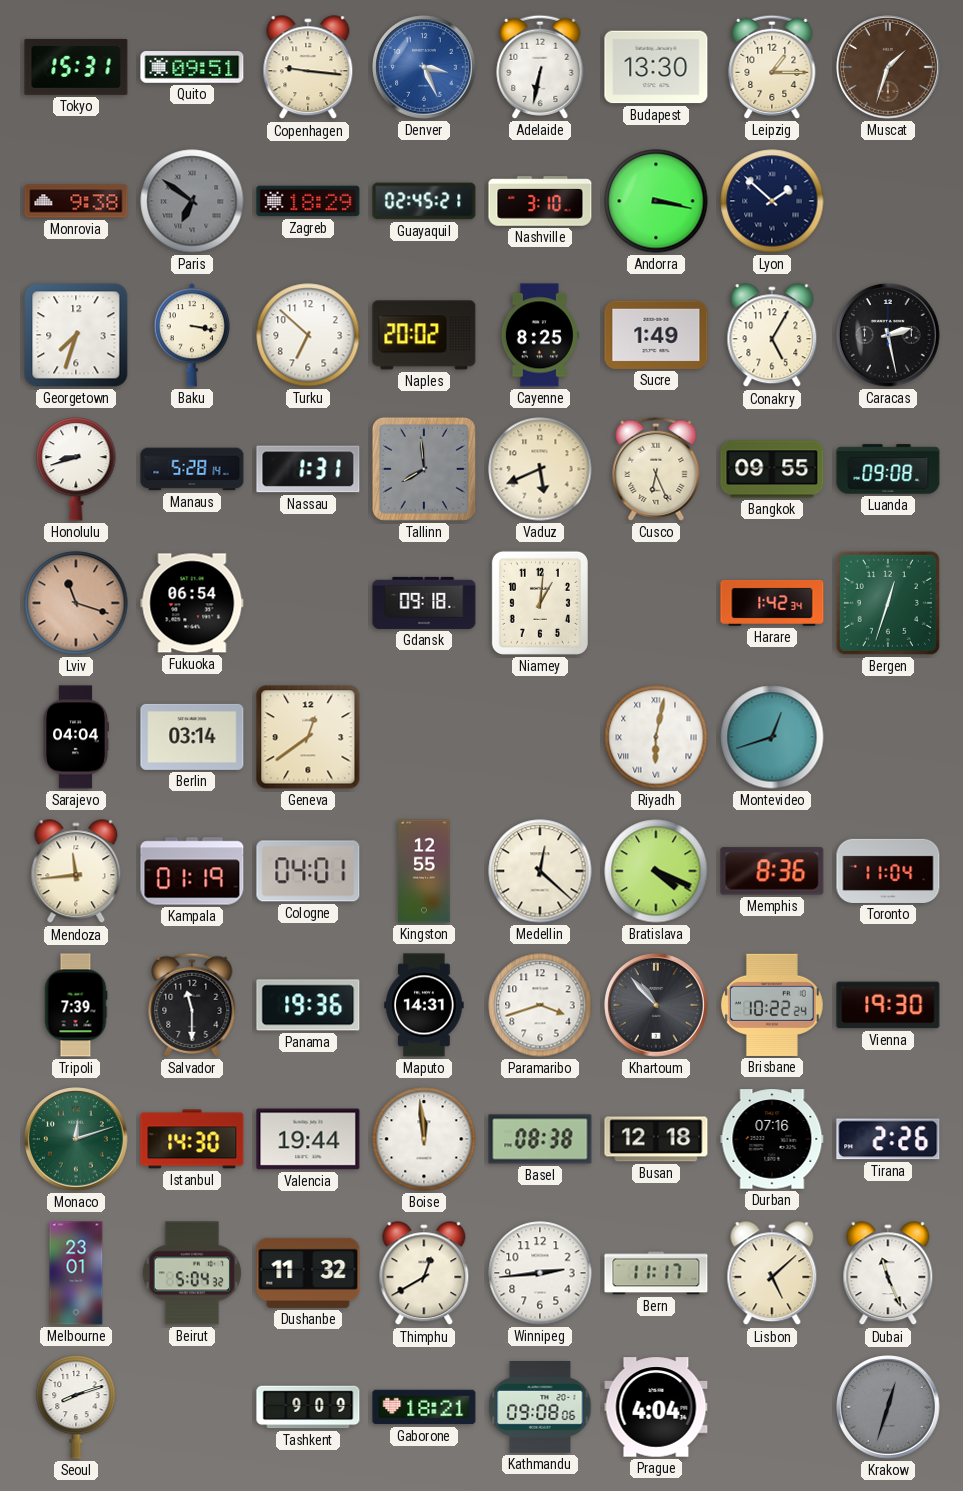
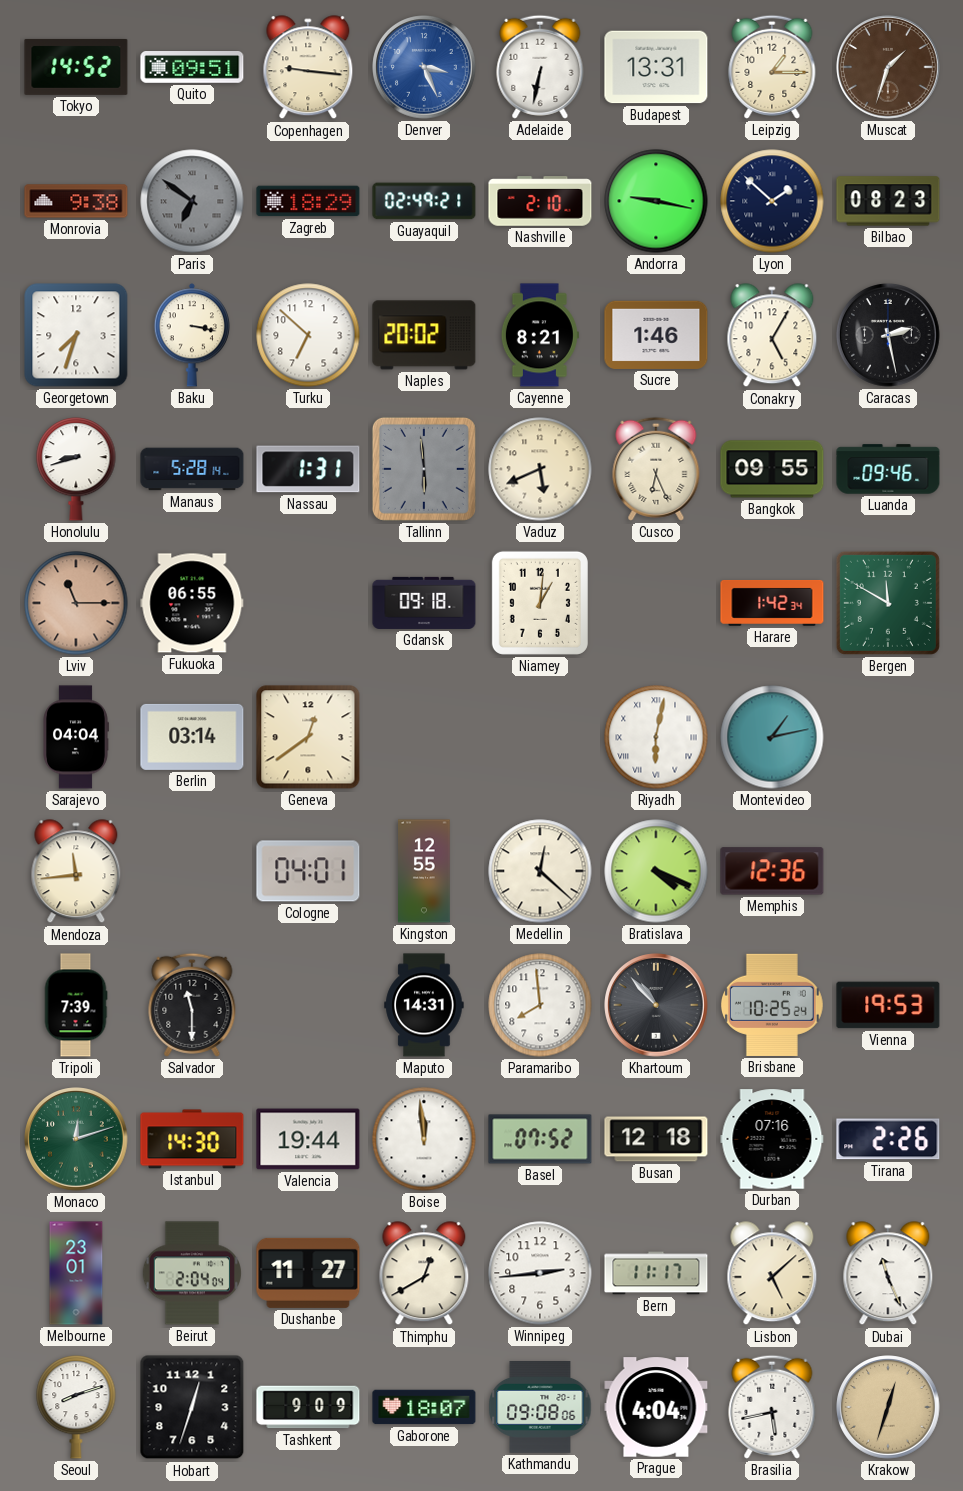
Tokyo: 15:31 -> 14:52
Budapest: 13:30 -> 13:31
Guayaquil: 02:45 -> 02:49
Nashville: 3:10 -> 2:10
Andorra: 3:17 -> 9:17
Bilbao: none -> 08:23
Cayenne: 8:25 -> 8:21
Sucre: 1:49 -> 1:46
Tallinn: 7:59 -> 5:59
Luanda: 09:08 -> 09:46
Lviv: 11:18 -> 11:15
Fukuoka: 06:54 -> 06:55
Bergen: 12:33 -> 11:50
Montevideo: 12:42 -> 1:13
Kampala: 01:19 -> none
Memphis: 8:36 -> 12:36
Toronto: 11:04 -> none
Panama: 19:36 -> none
Paramaribo: 3:42 -> 7:59
Brisbane: 10:22 -> 10:25
Vienna: 19:30 -> 19:53
Basel: 08:38 -> 07:52
Beirut: 5:04 -> 2:04
Dushanbe: 11:32 -> 11:27
Hobart: none -> 12:33
Gaborone: 18:21 -> 18:07
Brasilia: none -> 5:43
Krakow dial: grey -> champagne
